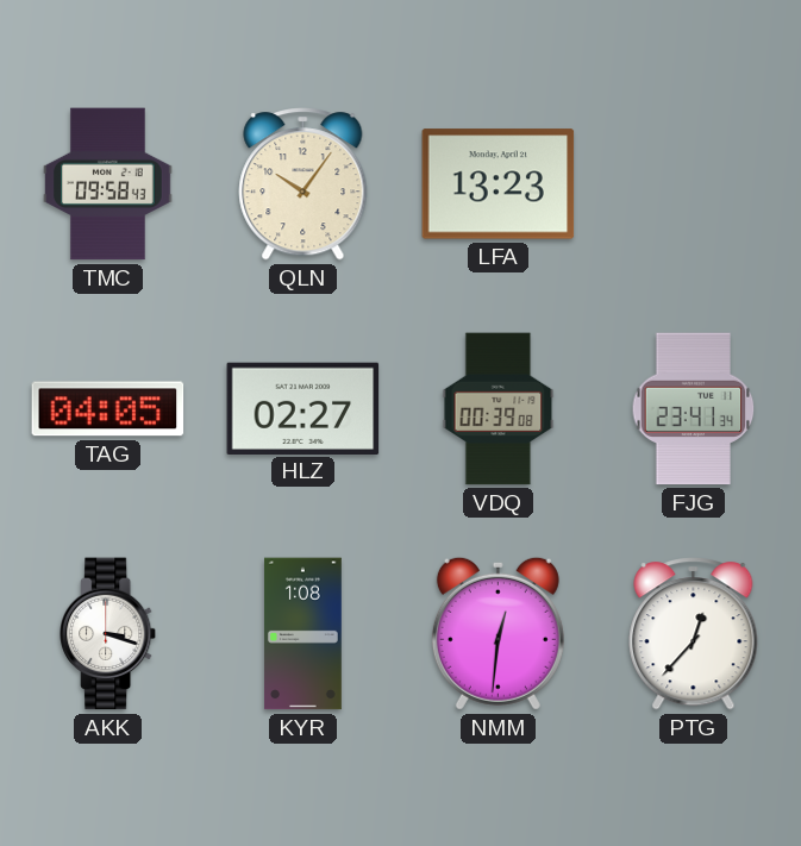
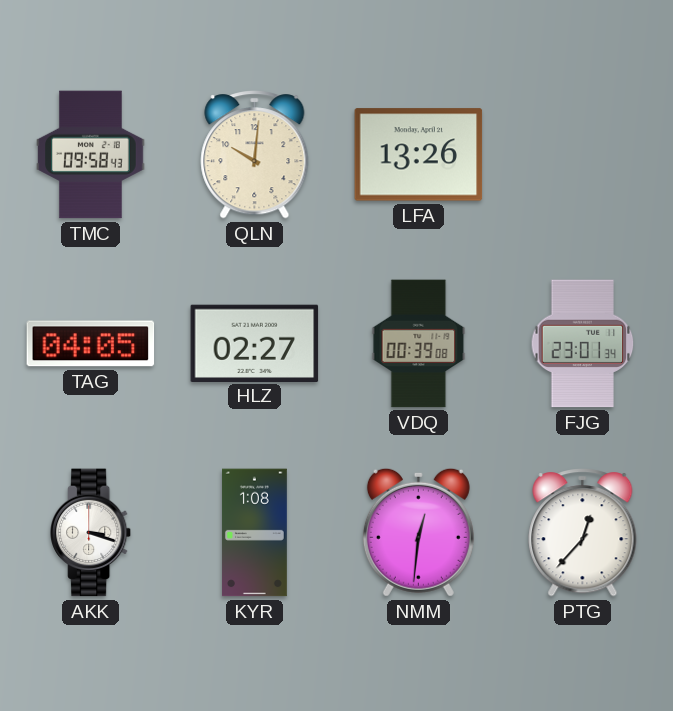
QLN: 10:06 -> 10:01
LFA: 13:23 -> 13:26
FJG: 23:41 -> 23:01
